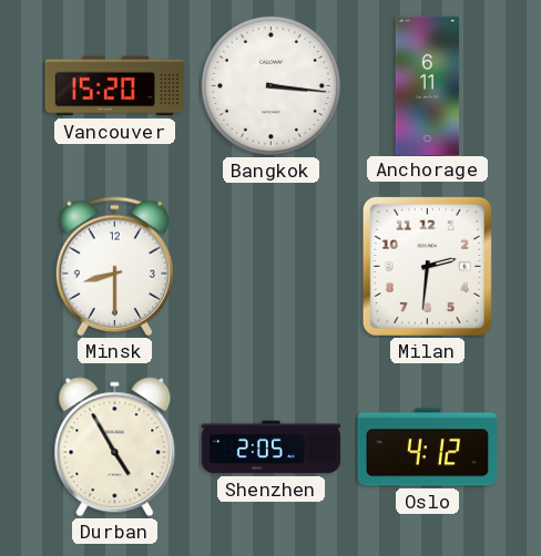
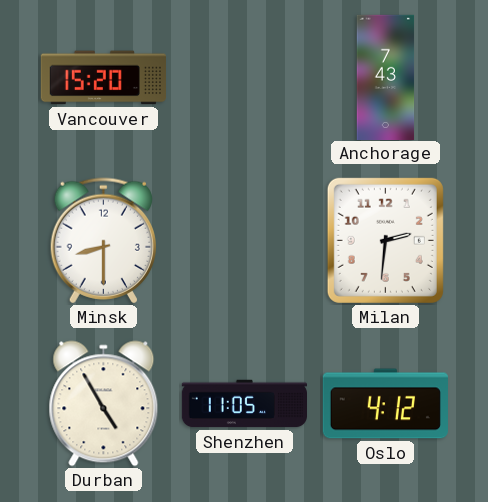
Bangkok: 3:16 -> none
Anchorage: 6:11 -> 7:43
Shenzhen: 2:05 -> 11:05
